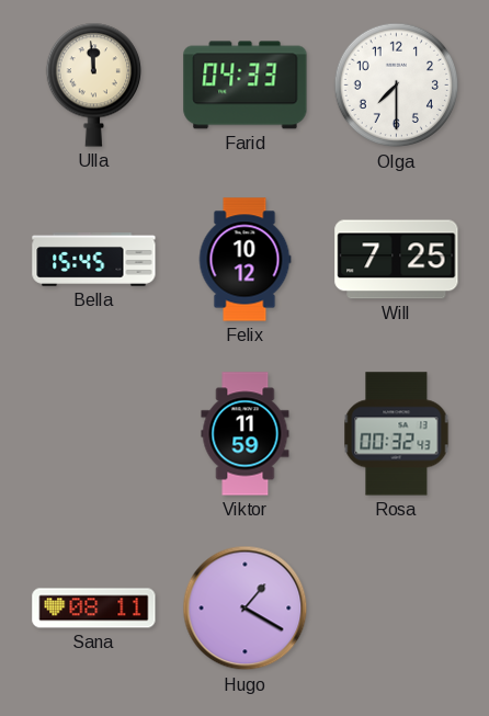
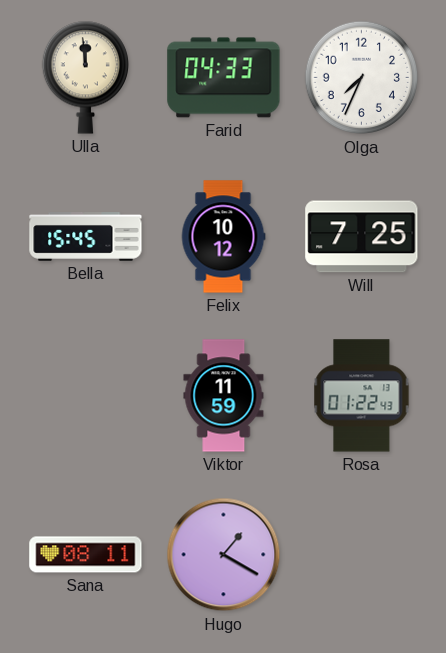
Olga: 7:30 -> 7:34
Rosa: 00:32 -> 01:22
